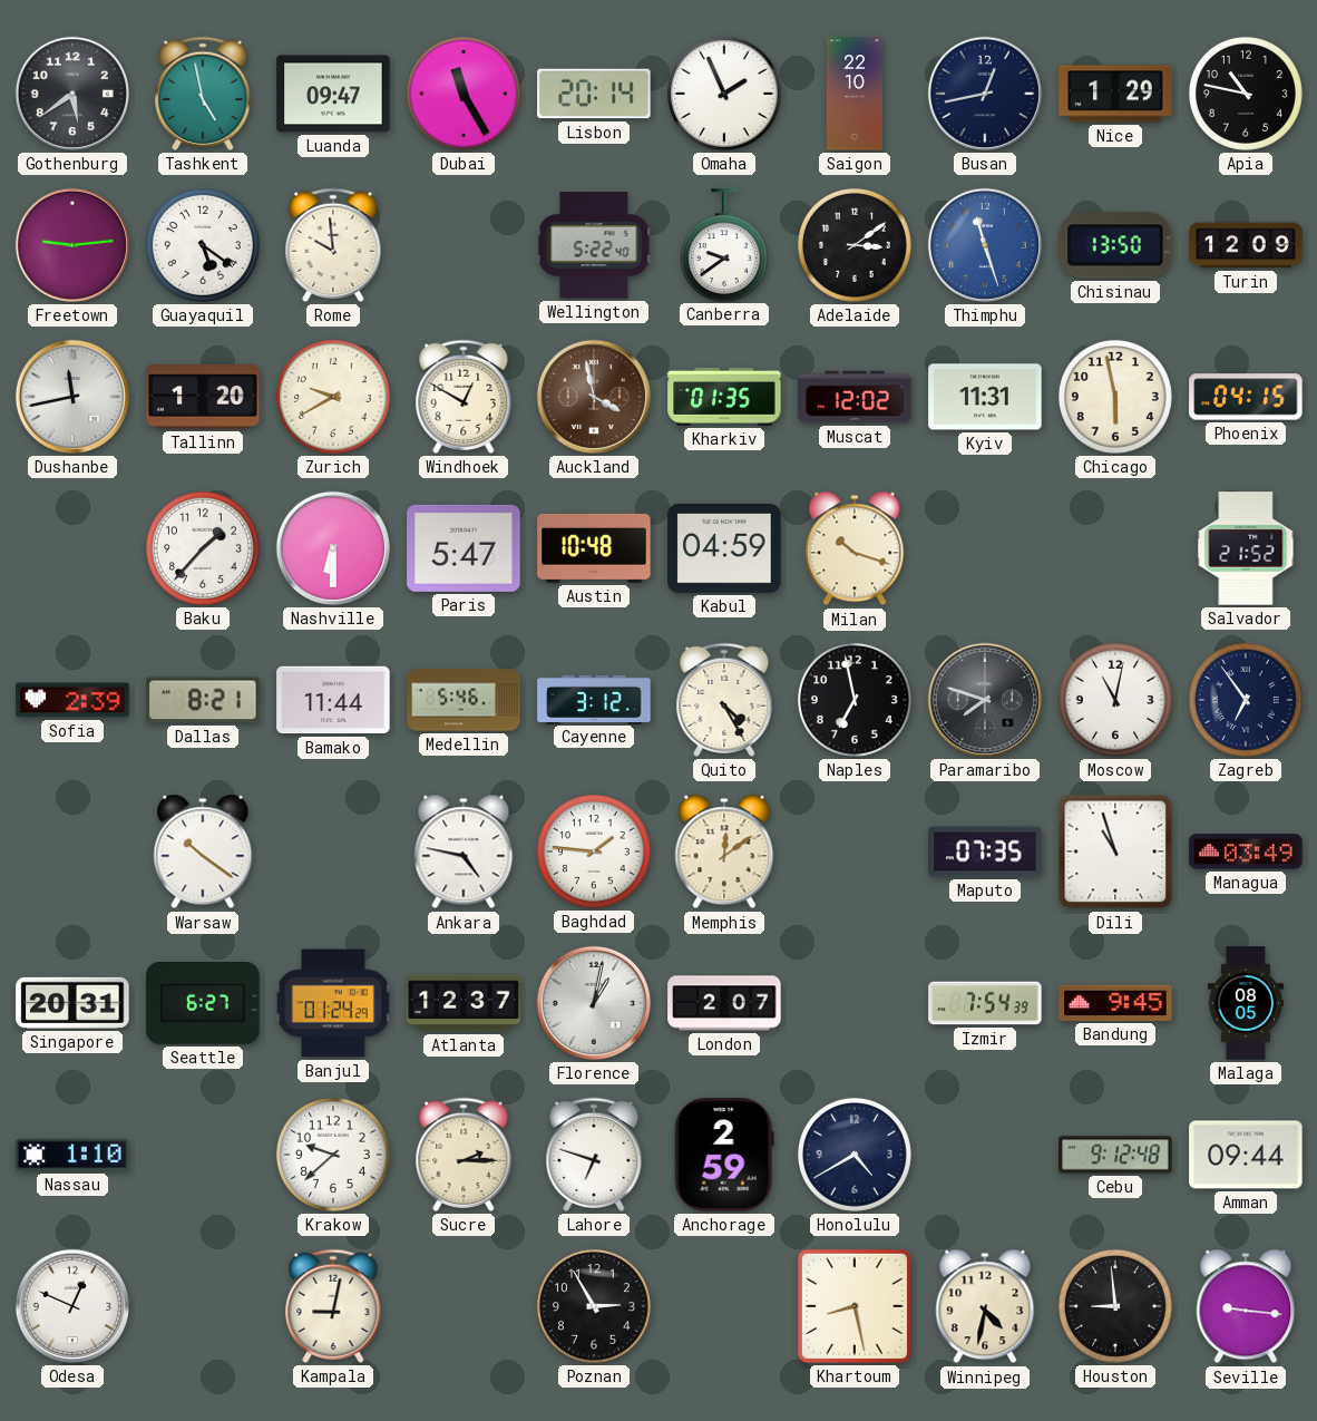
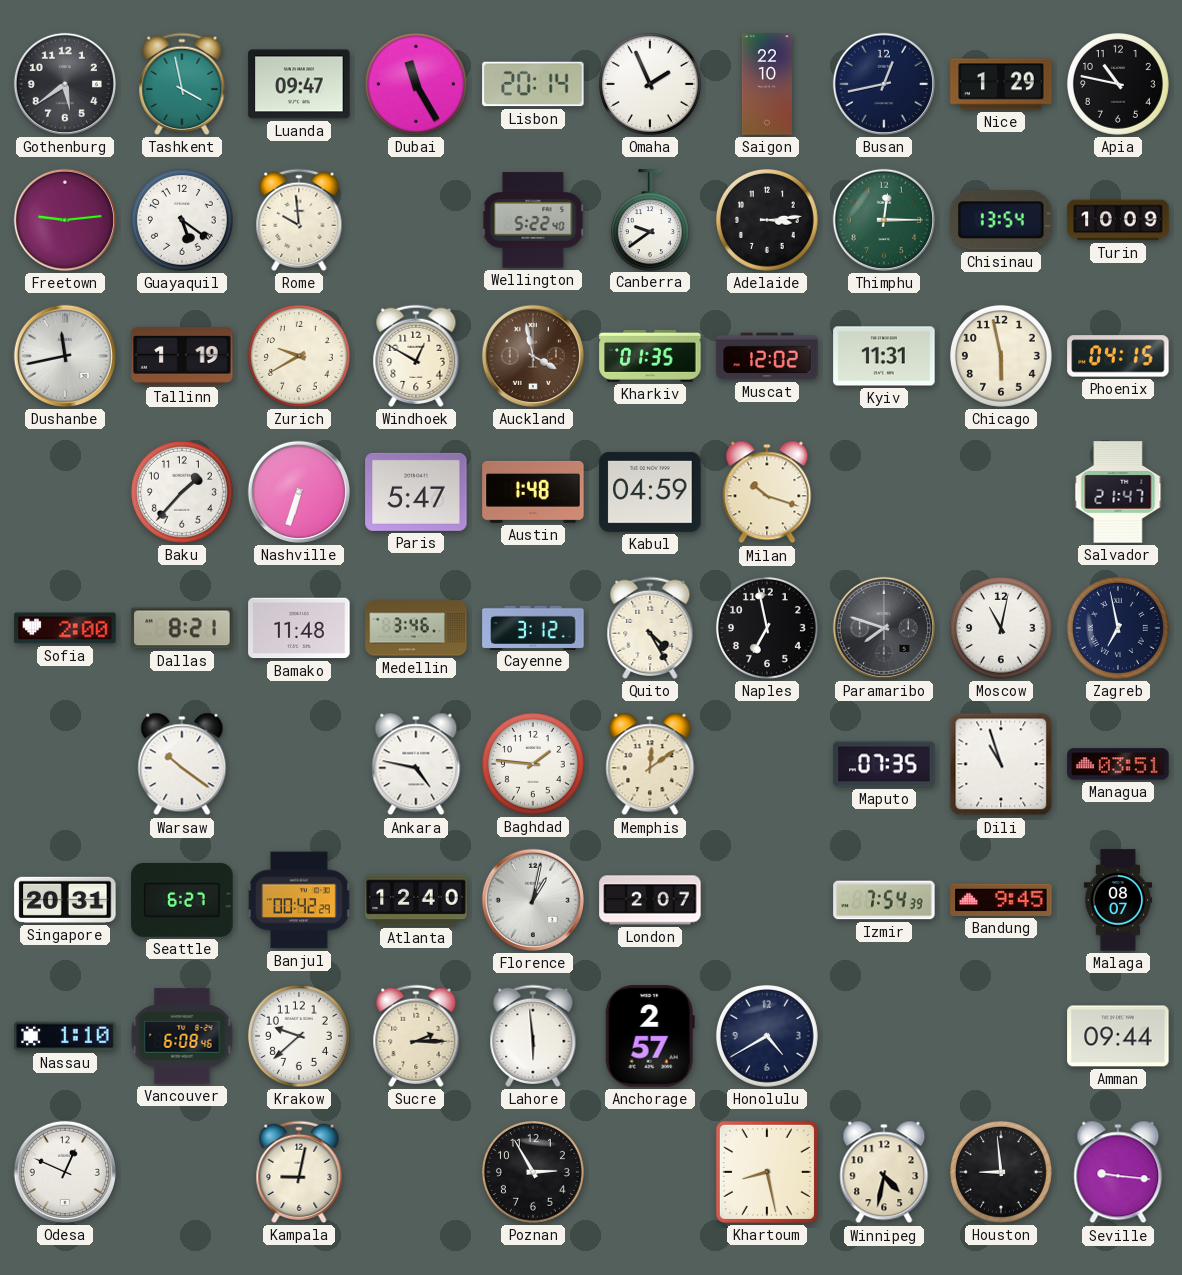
Tashkent: 4:58 -> 3:58
Adelaide: 3:09 -> 3:14
Thimphu: 11:27 -> 12:15
Thimphu dial: blue -> green
Chisinau: 13:50 -> 13:54
Turin: 12:09 -> 10:09
Tallinn: 1:20 -> 1:19
Nashville: 6:30 -> 6:33
Austin: 10:48 -> 1:48
Salvador: 21:52 -> 21:47
Sofia: 2:39 -> 2:00
Bamako: 11:44 -> 11:48
Medellin: 5:46 -> 3:46
Zagreb: 6:54 -> 6:58
Managua: 03:49 -> 03:51
Banjul: 01:24 -> 00:42
Atlanta: 12:37 -> 12:40
Malaga: 08:05 -> 08:07
Vancouver: none -> 6:08
Lahore: 6:48 -> 5:59
Anchorage: 2:59 -> 2:57
Cebu: 9:12 -> none
